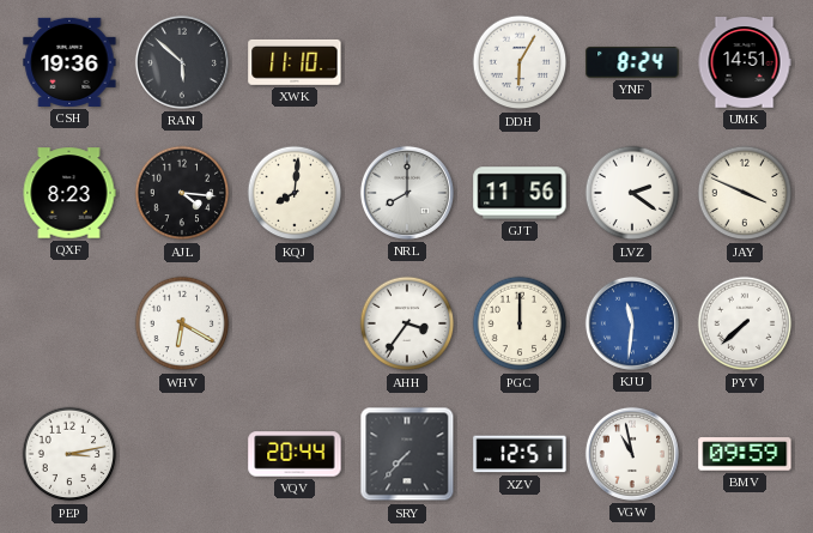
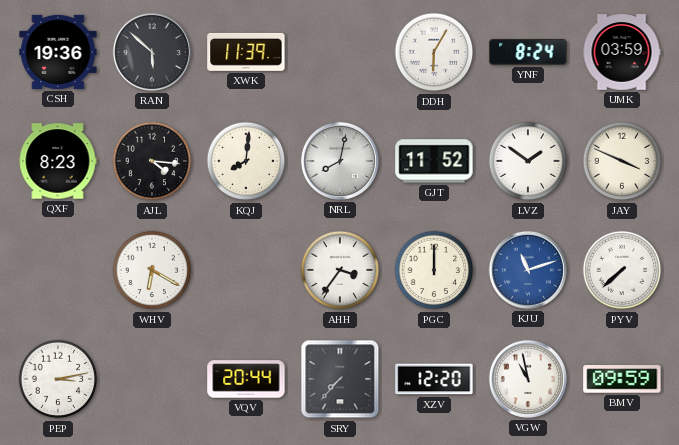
XWK: 11:10 -> 11:39
UMK: 14:51 -> 03:59
NRL: 8:00 -> 8:02
GJT: 11:56 -> 11:52
LVZ: 2:21 -> 1:51
KJU: 11:31 -> 11:12
XZV: 12:51 -> 12:20
